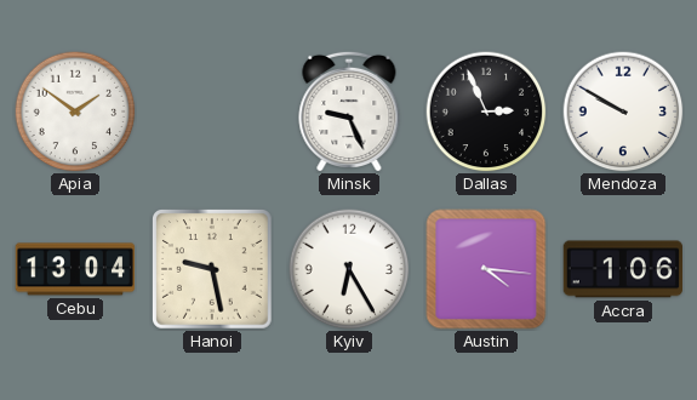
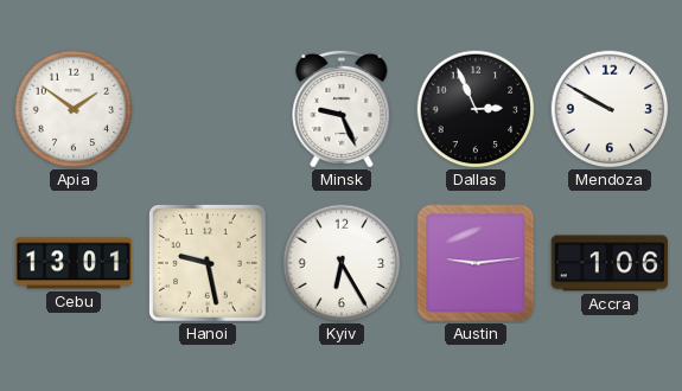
Cebu: 13:04 -> 13:01
Austin: 4:16 -> 9:14
